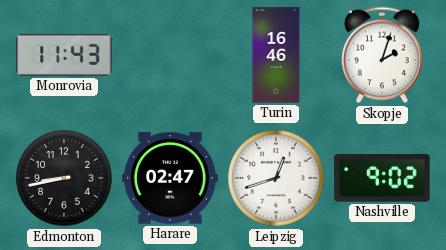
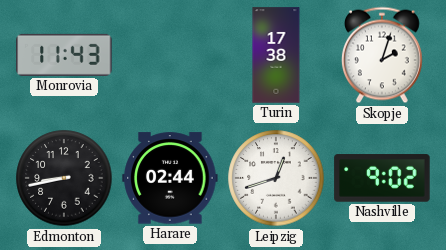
Turin: 16:46 -> 17:38
Harare: 02:47 -> 02:44
